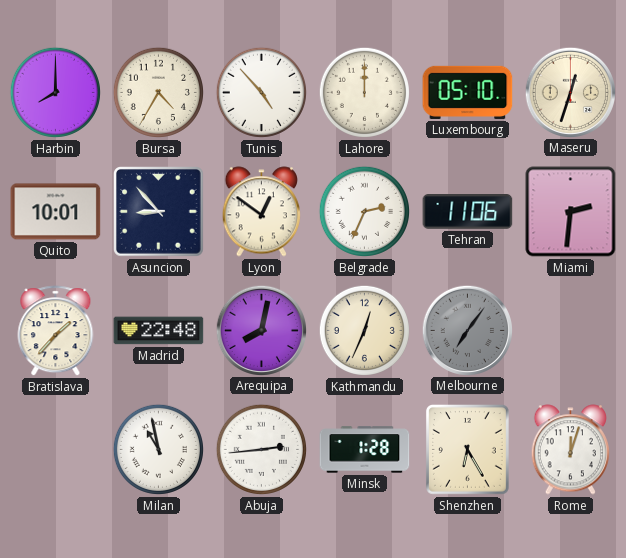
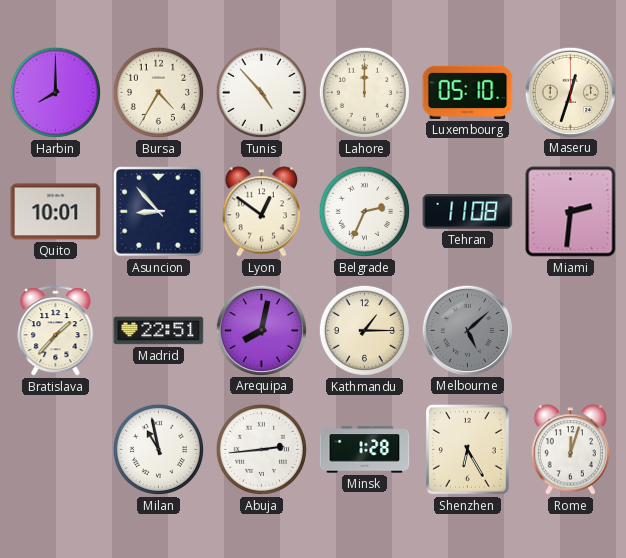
Tehran: 11:06 -> 11:08
Madrid: 22:48 -> 22:51
Kathmandu: 12:34 -> 1:15
Melbourne: 7:06 -> 5:08
